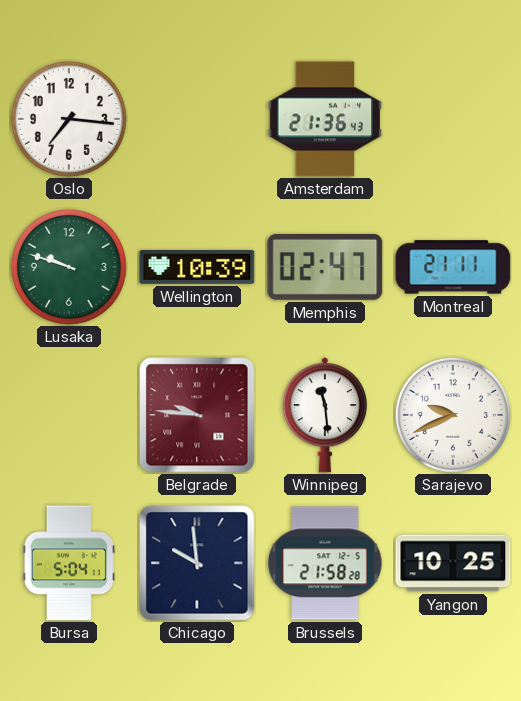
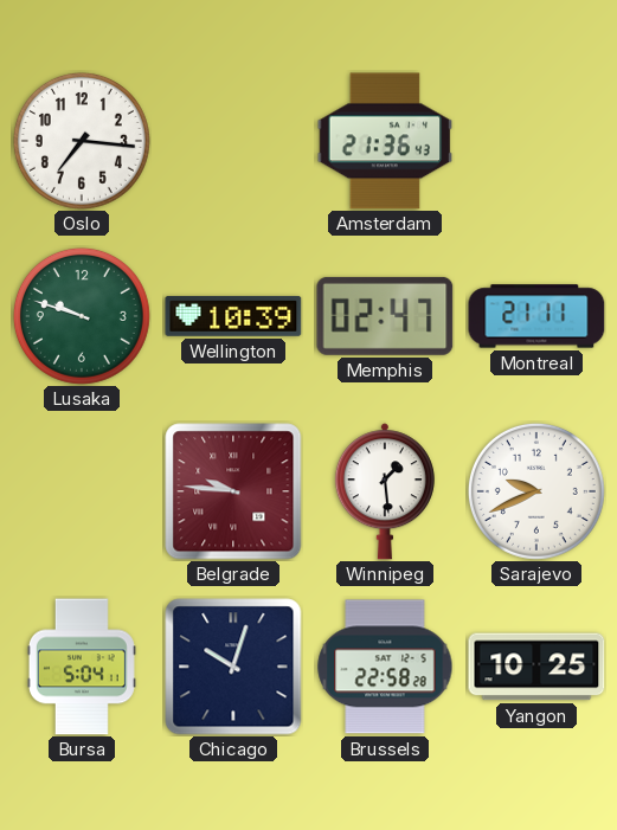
Winnipeg: 11:29 -> 1:29
Chicago: 9:59 -> 10:03
Brussels: 21:58 -> 22:58
